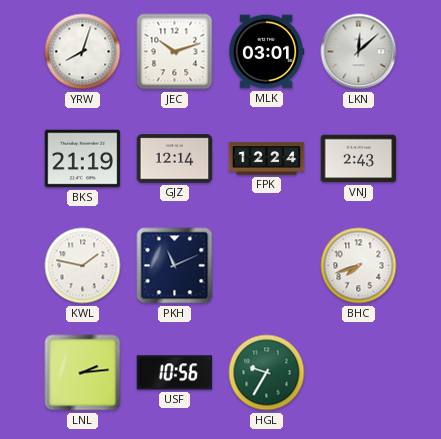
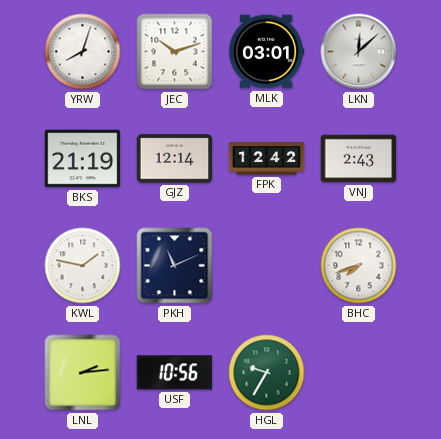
FPK: 12:24 -> 12:42
